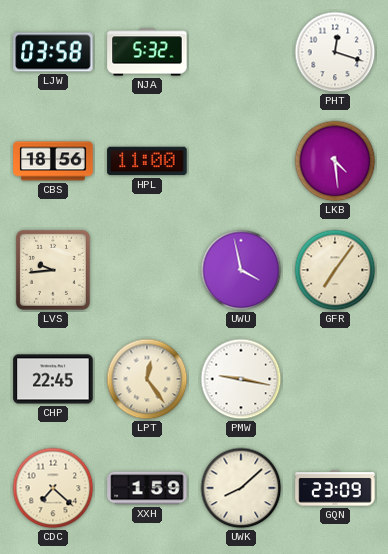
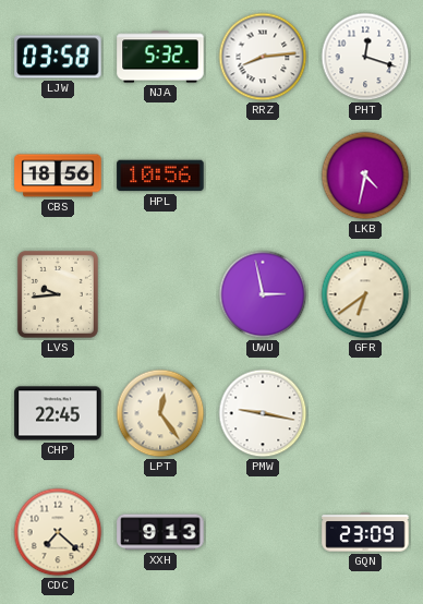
RRZ: none -> 8:14
HPL: 11:00 -> 10:56
LKB: 4:29 -> 4:32
UWU: 3:58 -> 2:58
GFR: 7:06 -> 6:39
XXH: 1:59 -> 9:13
UWK: 8:08 -> none
